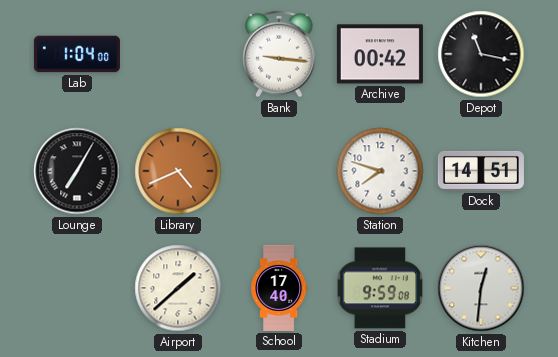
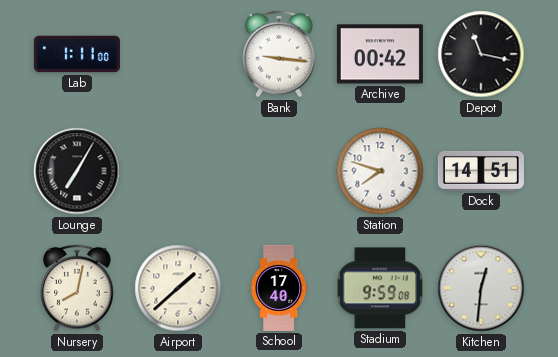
Lab: 1:04 -> 1:11
Library: 4:41 -> none
Nursery: none -> 8:02
